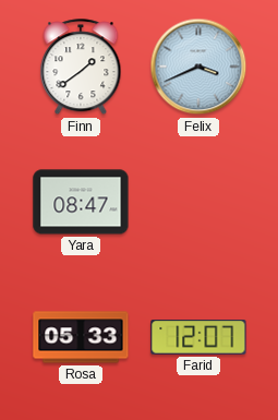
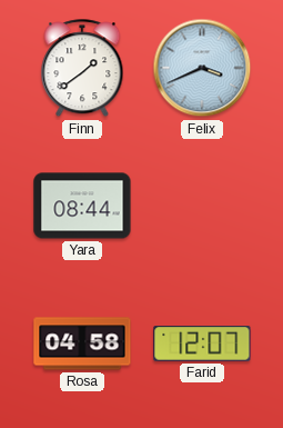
Yara: 08:47 -> 08:44
Rosa: 05:33 -> 04:58
